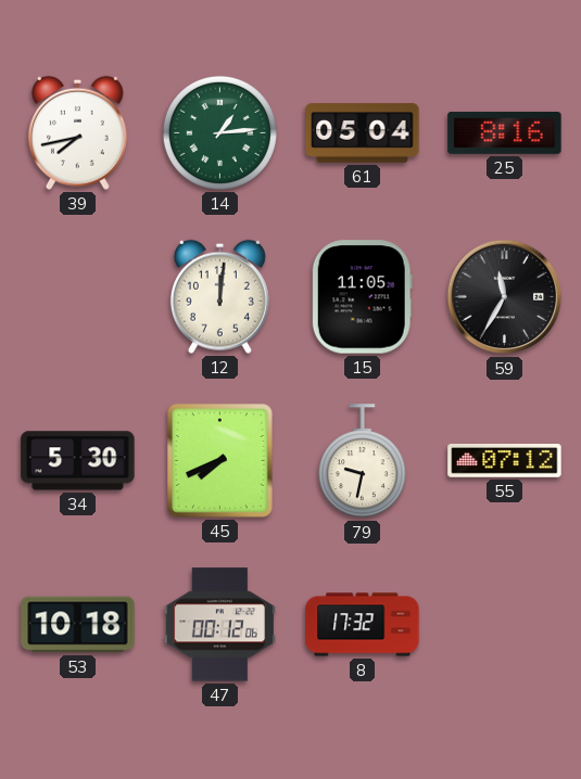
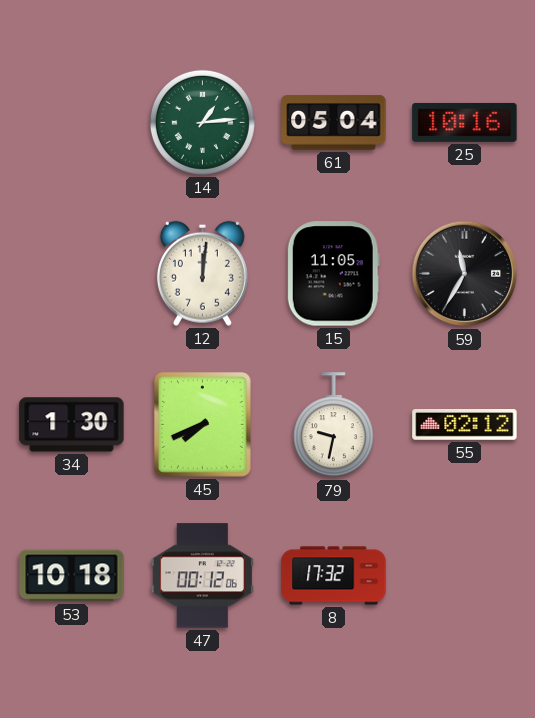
39: 7:43 -> none
25: 8:16 -> 10:16
34: 5:30 -> 1:30
55: 07:12 -> 02:12
